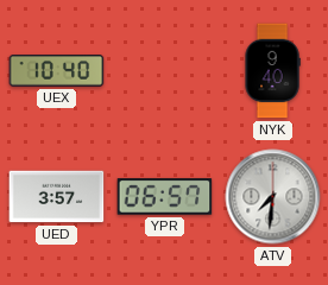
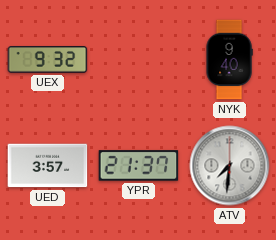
UEX: 10:40 -> 9:32
YPR: 06:57 -> 21:37
